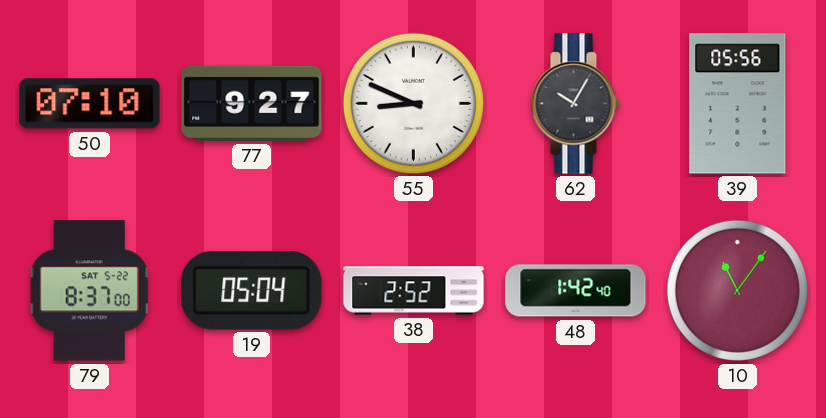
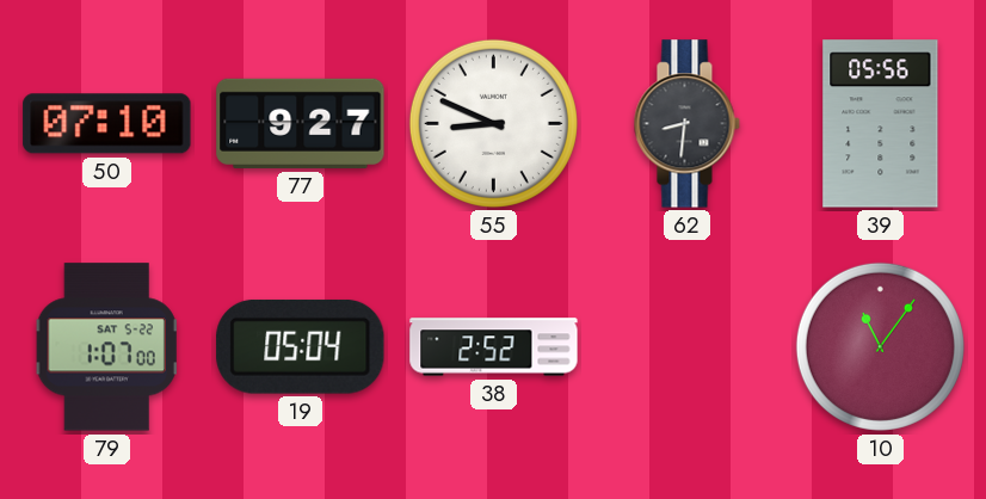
62: 10:05 -> 8:31
79: 8:37 -> 1:07
48: 1:42 -> none
